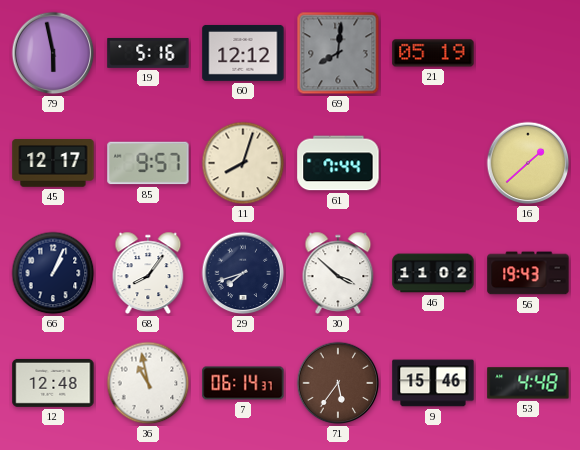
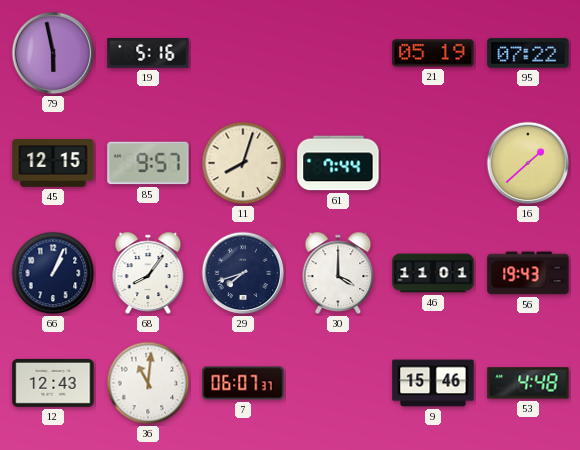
60: 12:12 -> none
69: 8:01 -> none
95: none -> 07:22
45: 12:17 -> 12:15
30: 3:52 -> 4:00
46: 11:02 -> 11:01
12: 12:48 -> 12:43
36: 10:58 -> 11:01
7: 06:14 -> 06:07
71: 5:36 -> none
